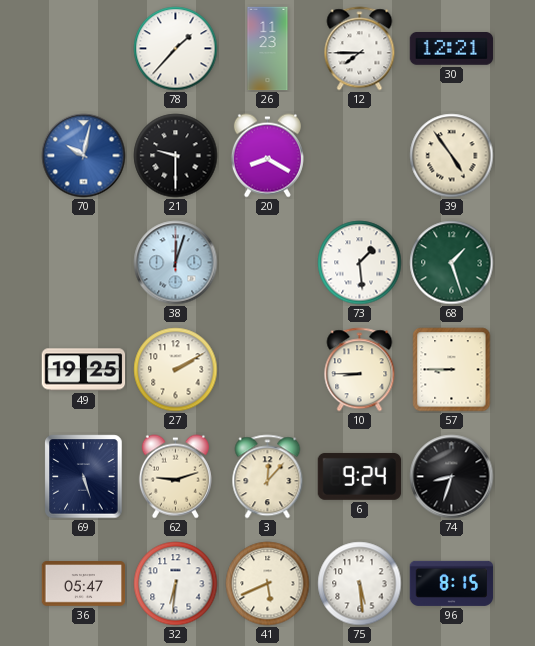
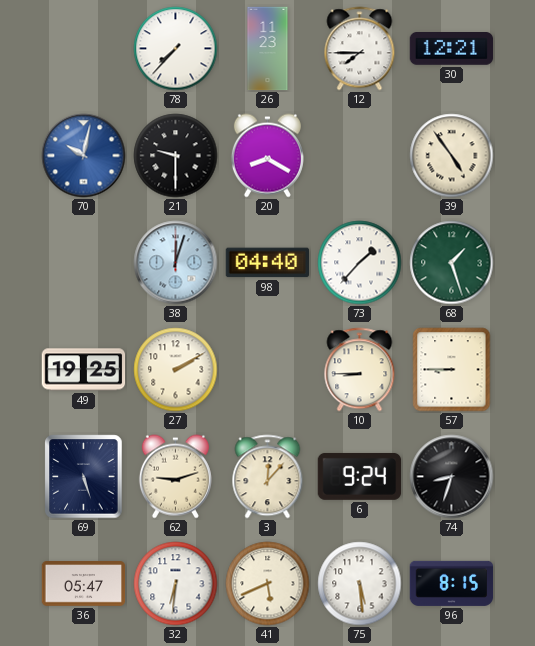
78: 1:37 -> 7:37
98: none -> 04:40
73: 1:29 -> 1:37
